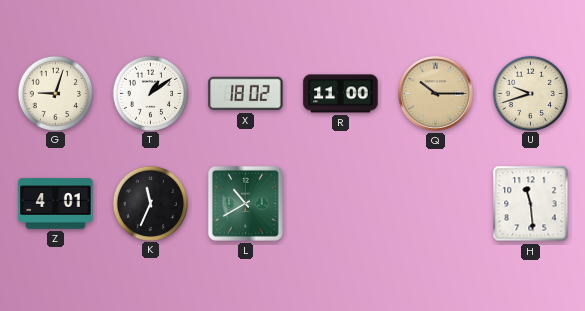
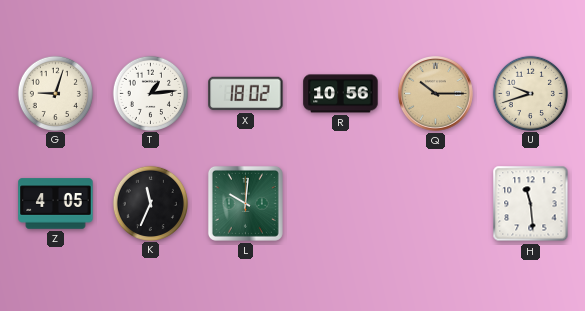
T: 1:09 -> 1:14
R: 11:00 -> 10:56
Z: 4:01 -> 4:05
L: 10:40 -> 10:01
